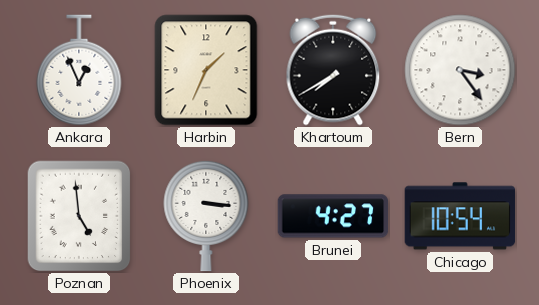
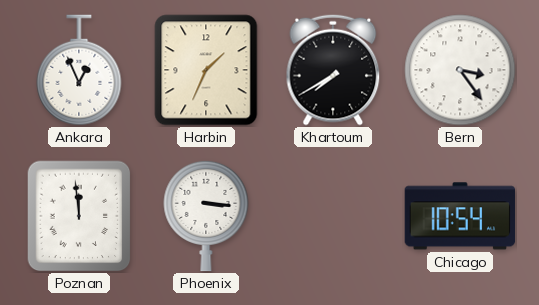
Poznan: 4:59 -> 11:59
Brunei: 4:27 -> none
